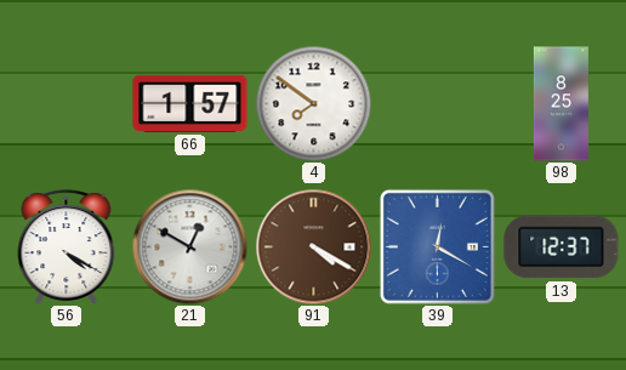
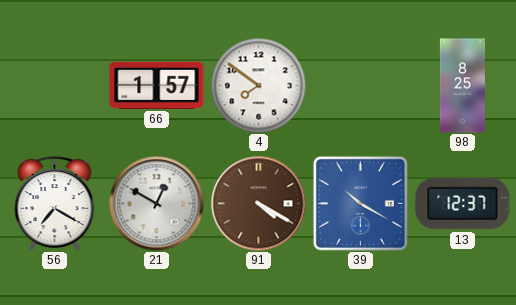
56: 4:20 -> 7:20
39: 12:20 -> 10:20
